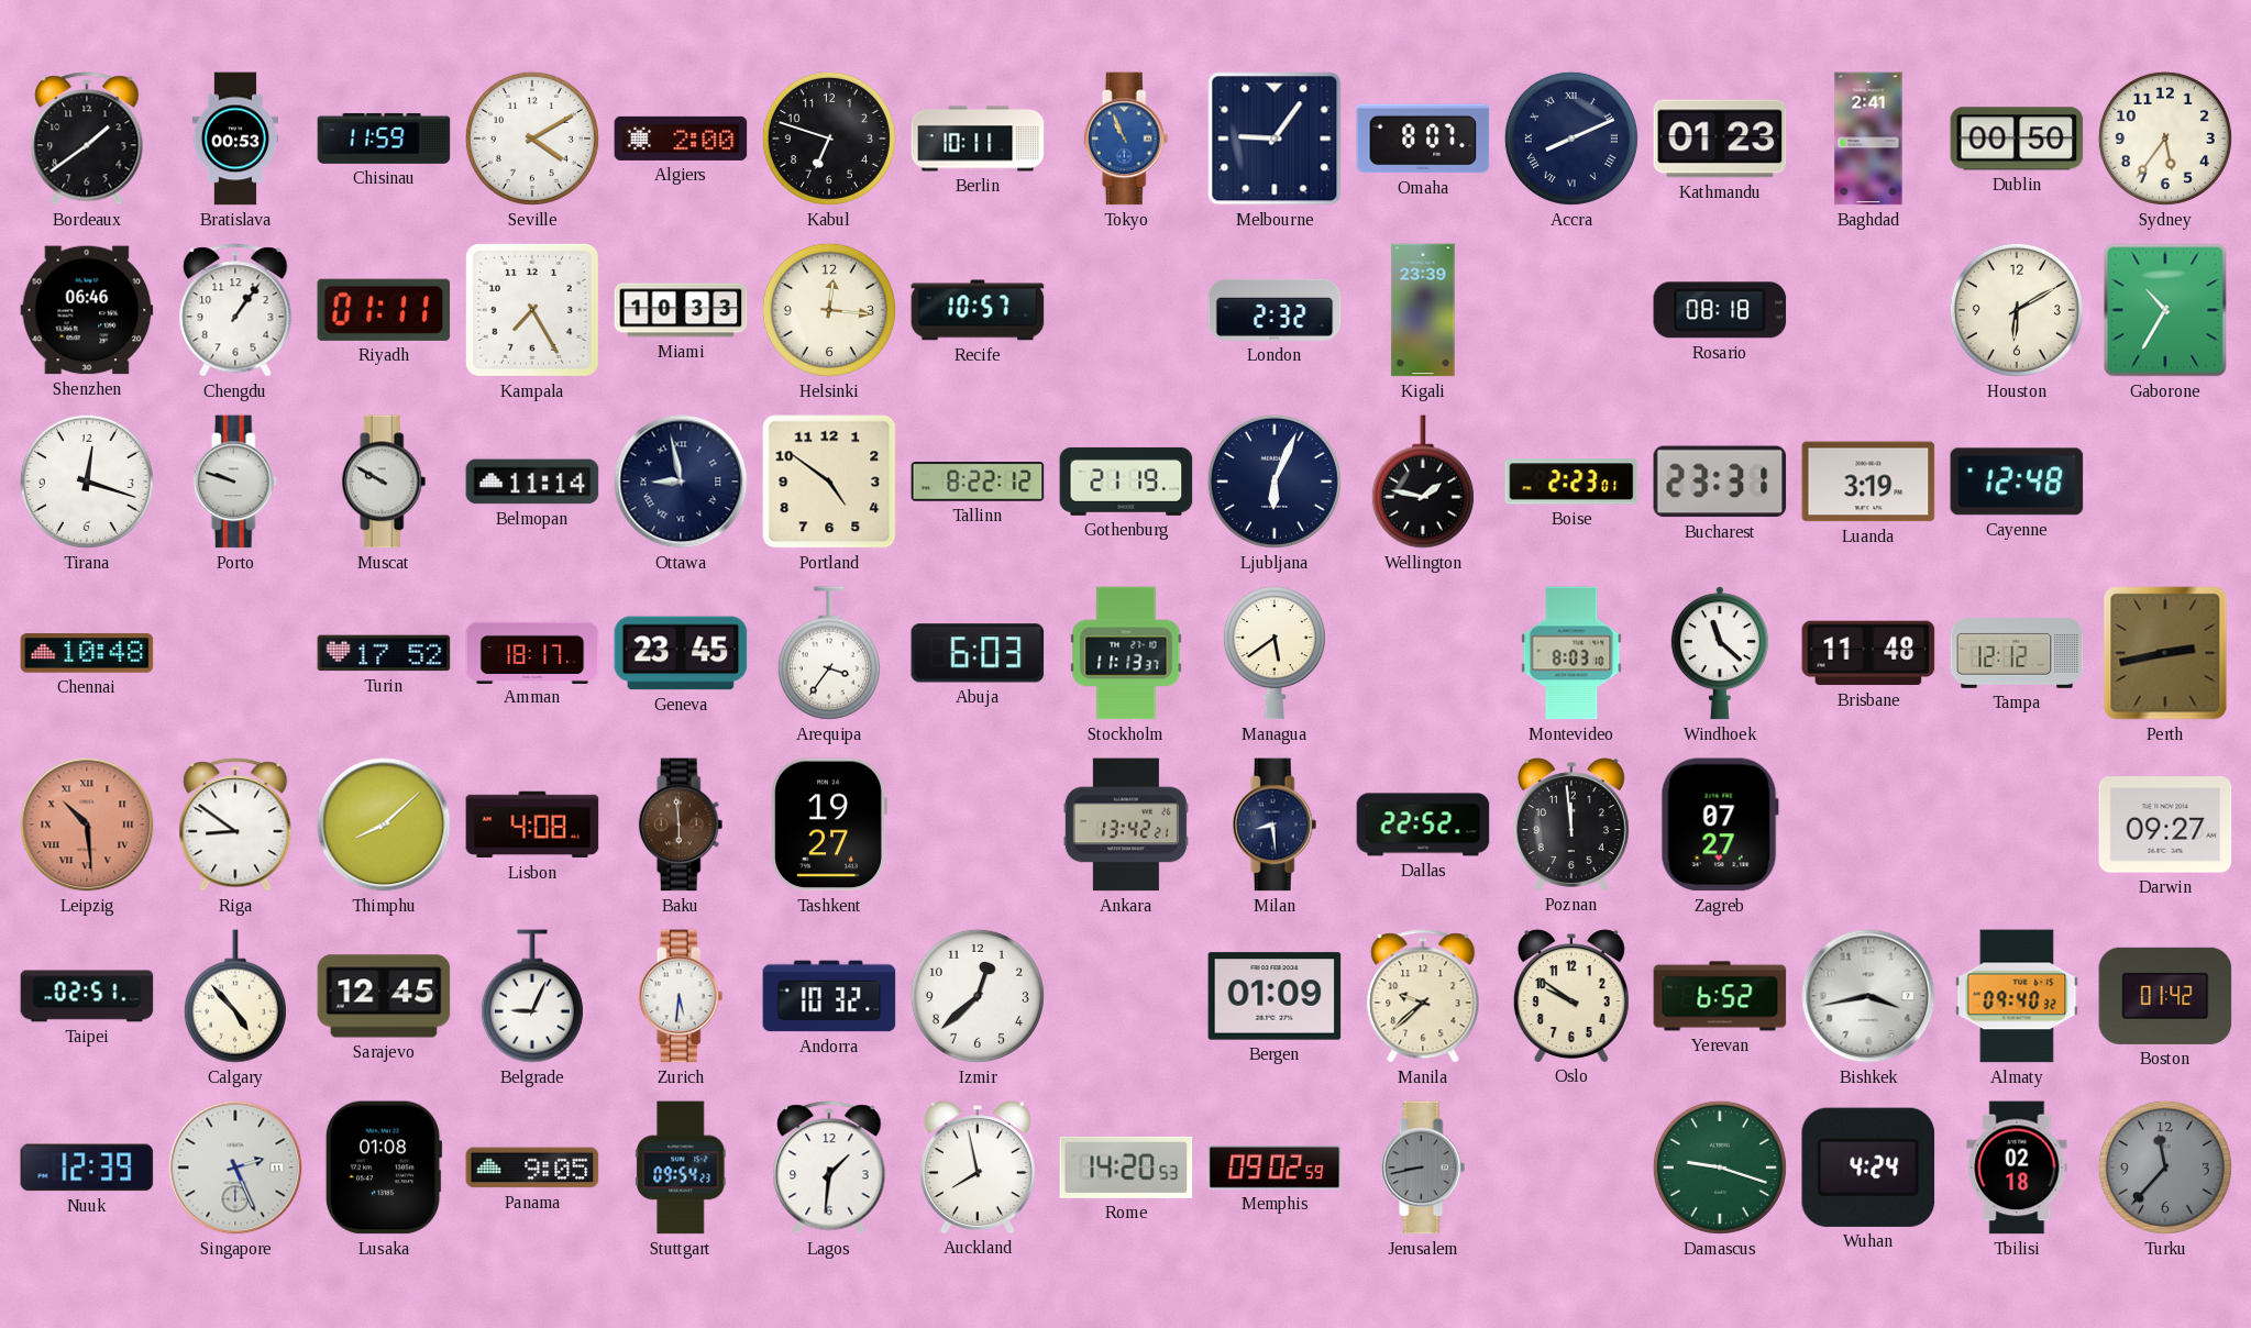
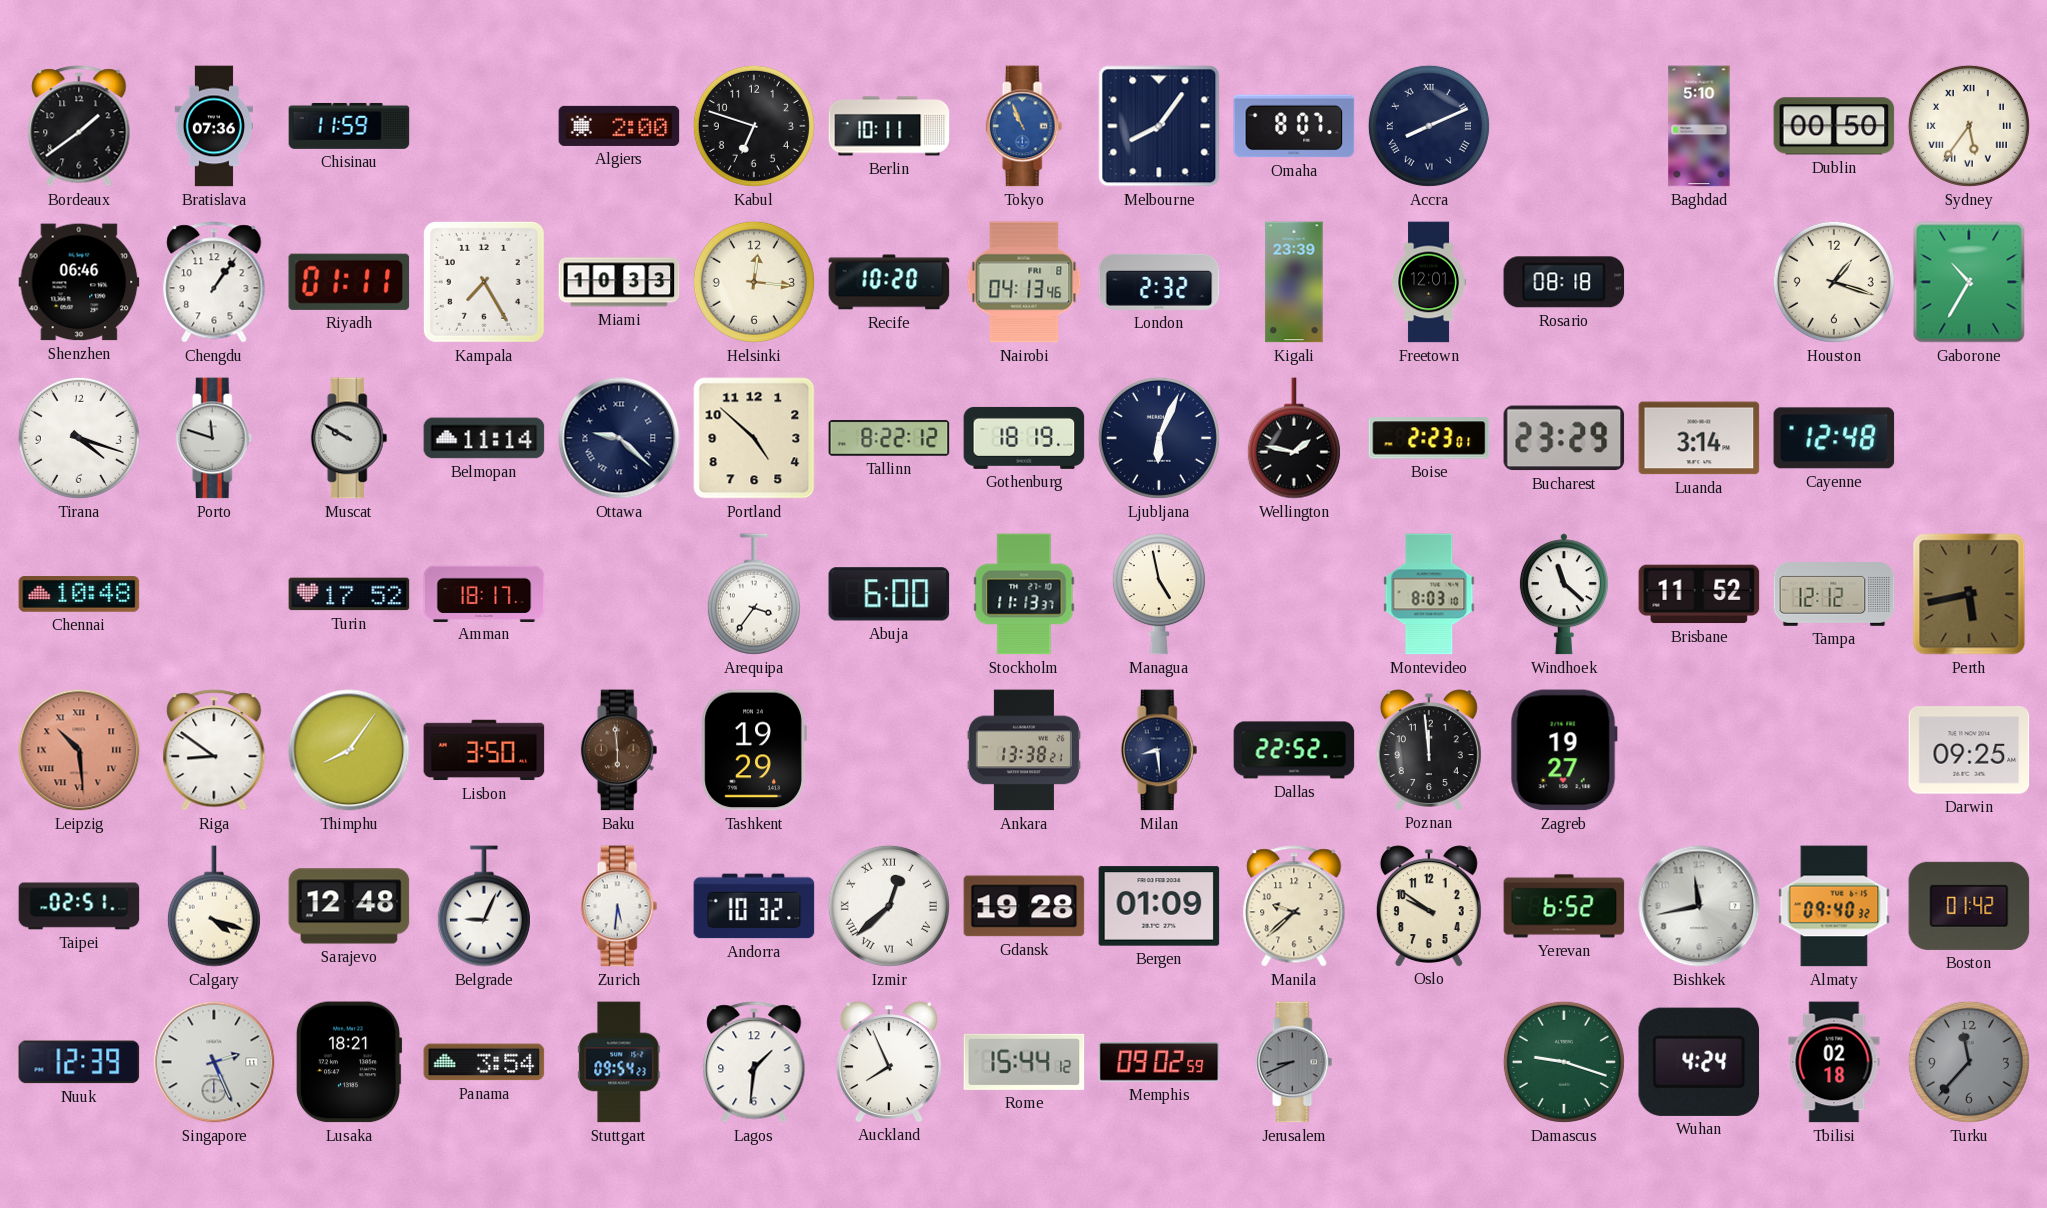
Bratislava: 00:53 -> 07:36
Seville: 4:10 -> none
Melbourne: 9:06 -> 8:06
Kathmandu: 01:23 -> none
Baghdad: 2:41 -> 5:10
Sydney numerals: Arabic -> Roman
Recife: 10:57 -> 10:20
Nairobi: none -> 04:13
Freetown: none -> 12:01
Houston: 6:10 -> 1:18
Tirana: 12:18 -> 4:18
Porto: 9:48 -> 11:48
Ottawa: 8:58 -> 9:22
Portland: 4:51 -> 4:52
Gothenburg: 21:19 -> 18:19
Bucharest: 23:31 -> 23:29
Luanda: 3:19 -> 3:14
Geneva: 23:45 -> none
Abuja: 6:03 -> 6:00
Managua: 5:39 -> 4:58
Brisbane: 11:48 -> 11:52
Perth: 2:43 -> 5:43
Thimphu: 8:08 -> 8:06
Lisbon: 4:08 -> 3:50
Tashkent: 19:27 -> 19:29
Ankara: 13:42 -> 13:38
Zagreb: 07:27 -> 19:27
Darwin: 09:27 -> 09:25
Calgary: 4:53 -> 4:18
Sarajevo: 12:45 -> 12:48
Izmir numerals: Arabic -> Roman
Gdansk: none -> 19:28
Bishkek: 3:43 -> 11:43
Lusaka: 01:08 -> 18:21
Panama: 9:05 -> 3:54
Auckland: 7:58 -> 7:56
Rome: 14:20 -> 15:44
Jerusalem: 8:43 -> 8:41
